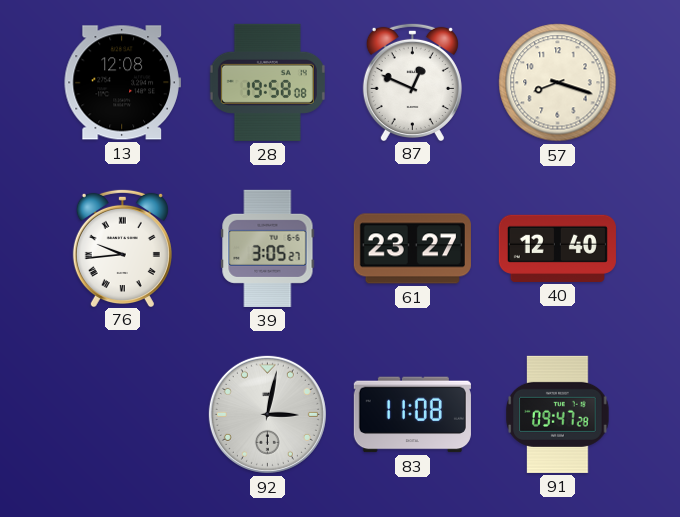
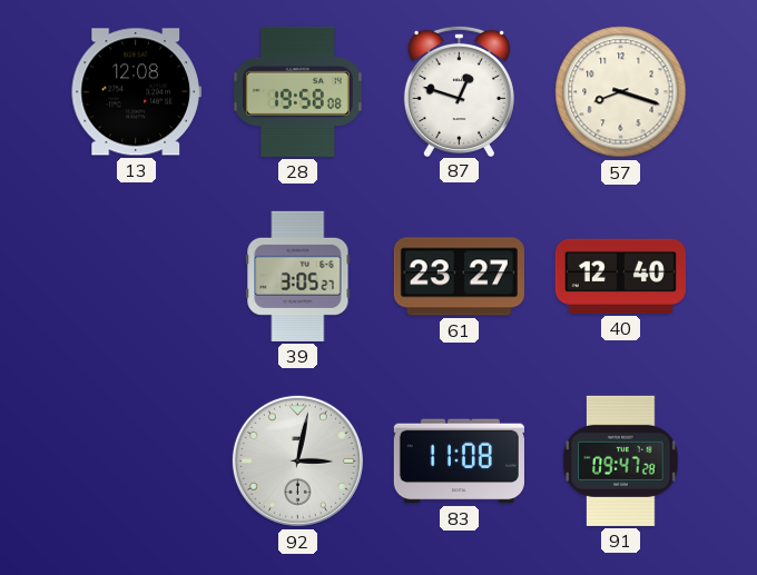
87: 12:49 -> 12:48
76: 9:44 -> none
